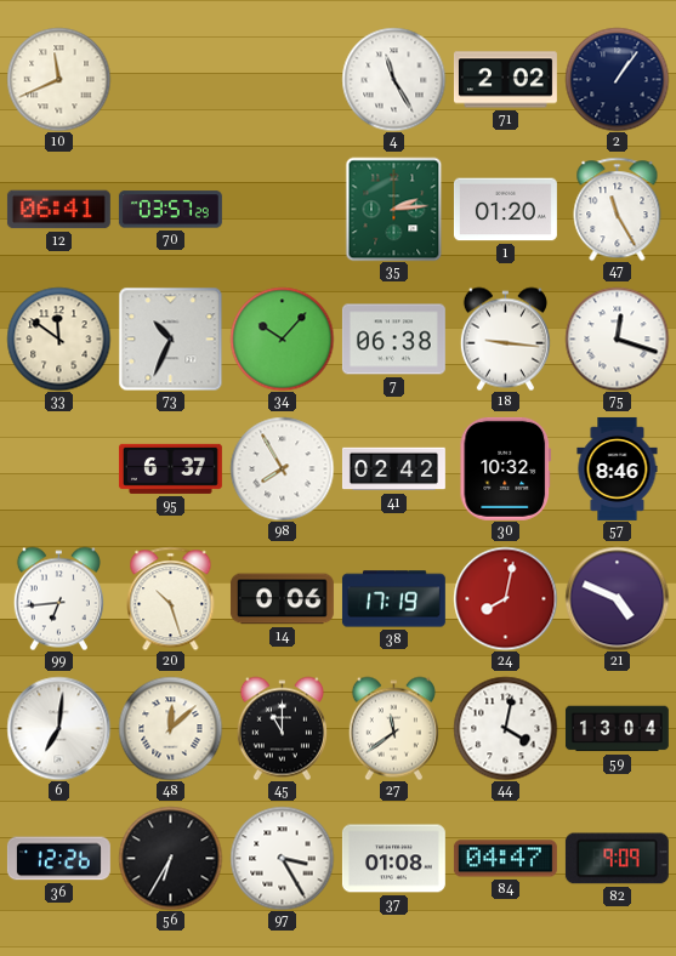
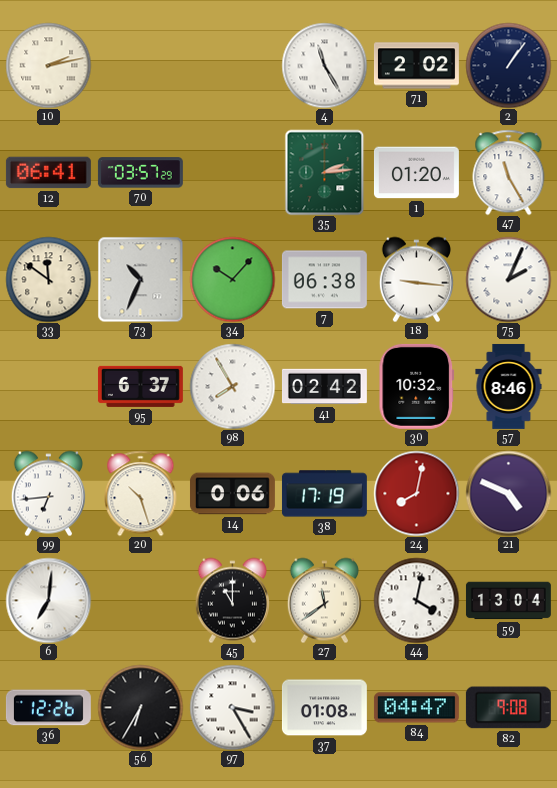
10: 11:41 -> 2:13
75: 12:18 -> 2:04
48: 12:08 -> none
82: 9:09 -> 9:08
